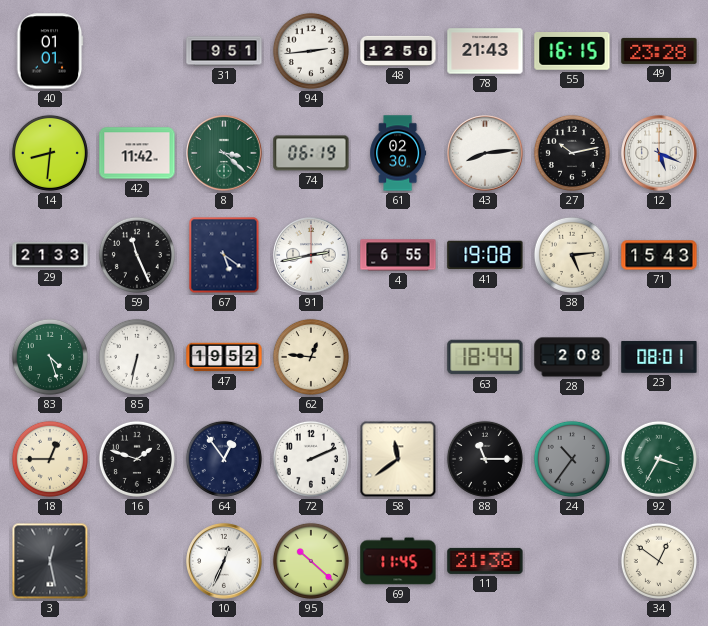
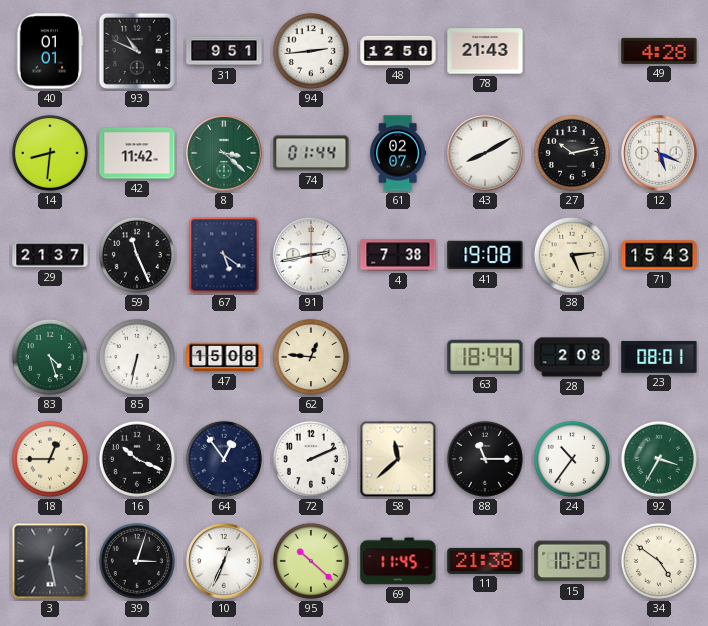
93: none -> 10:49
55: 16:15 -> none
49: 23:28 -> 4:28
74: 06:19 -> 01:44
61: 02:30 -> 02:07
43: 8:14 -> 8:10
29: 21:33 -> 21:37
4: 6:55 -> 7:38
47: 19:52 -> 15:08
16: 1:48 -> 10:19
58: 11:39 -> 11:38
24 dial: grey -> white
39: none -> 3:03
15: none -> 10:20
34: 12:51 -> 4:51
